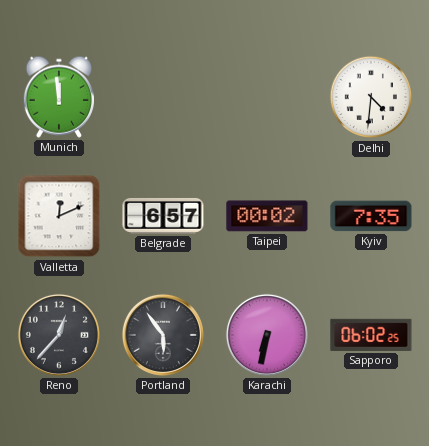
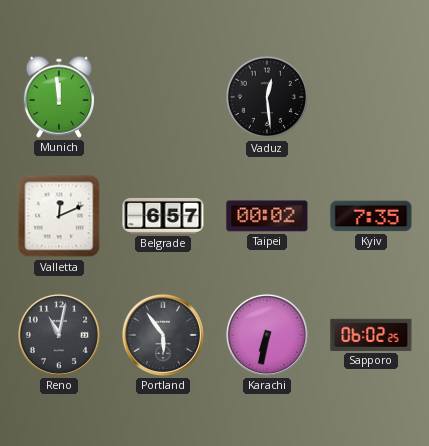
Vaduz: none -> 12:29
Delhi: 4:31 -> none
Reno: 12:37 -> 11:02
